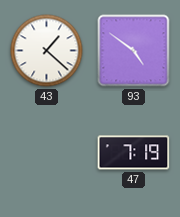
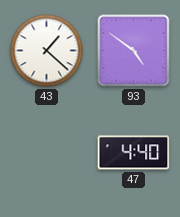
47: 7:19 -> 4:40
